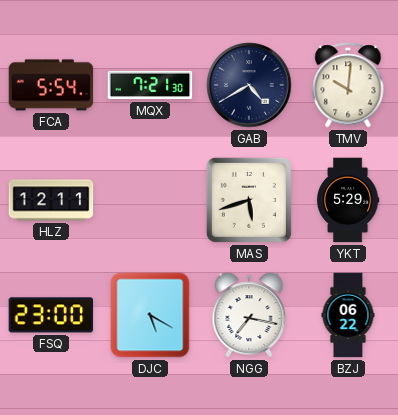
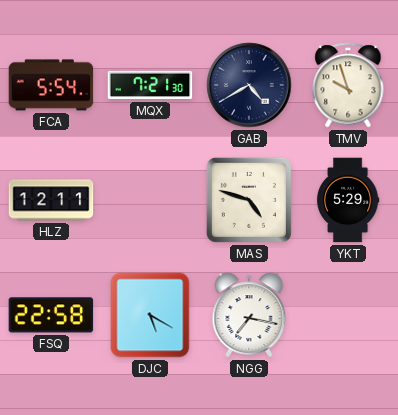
TMV: 10:01 -> 9:57
MAS: 5:42 -> 4:48
FSQ: 23:00 -> 22:58
BZJ: 06:22 -> none
